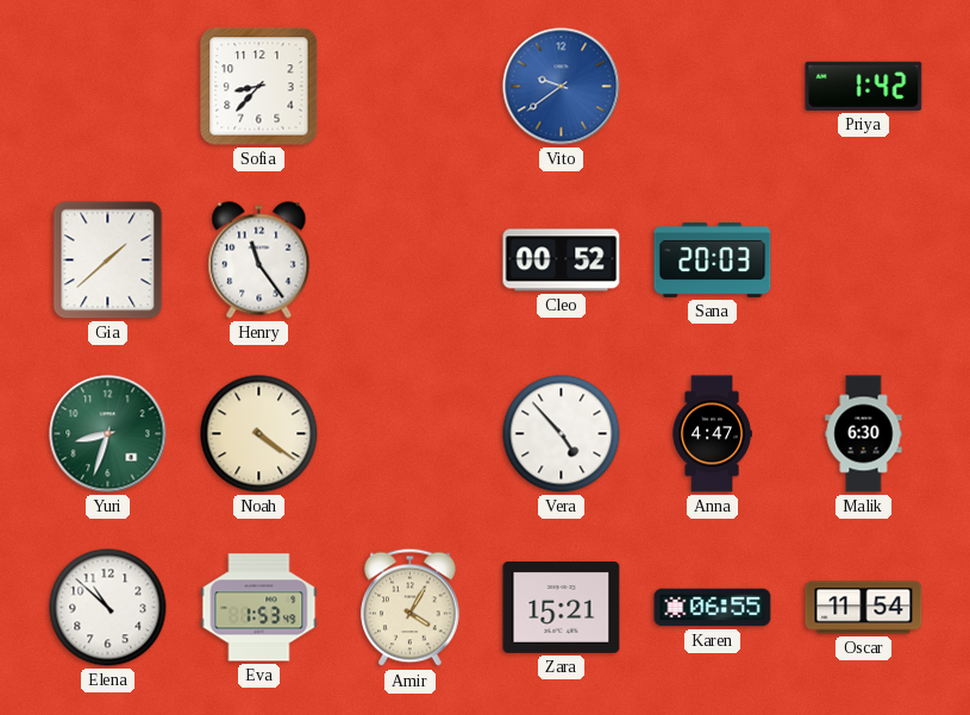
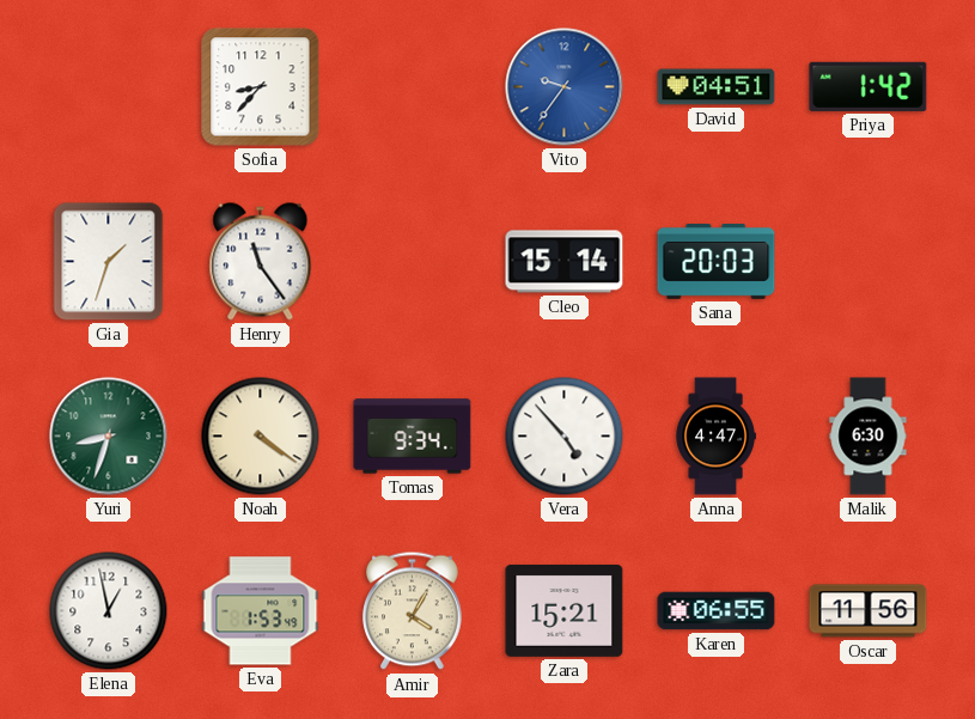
Vito: 9:39 -> 9:36
David: none -> 04:51
Gia: 1:38 -> 1:33
Cleo: 00:52 -> 15:14
Tomas: none -> 9:34
Elena: 10:52 -> 12:58
Oscar: 11:54 -> 11:56
